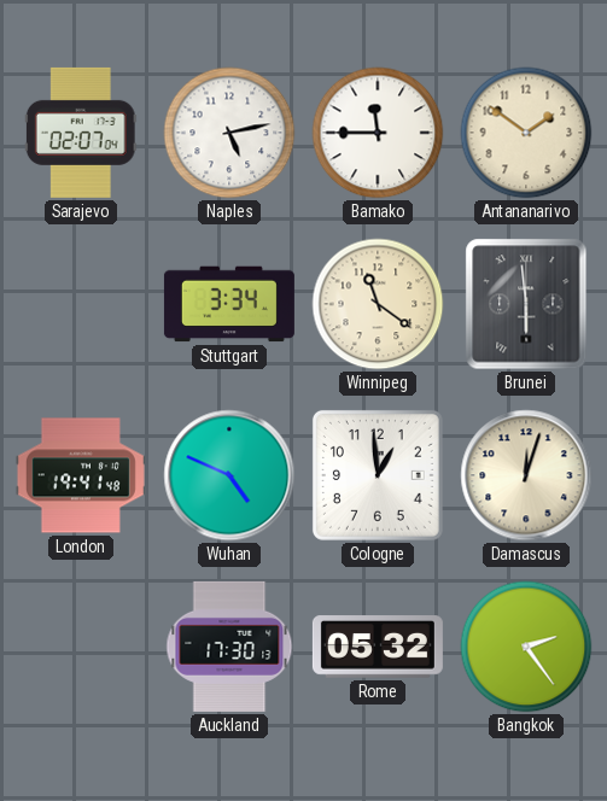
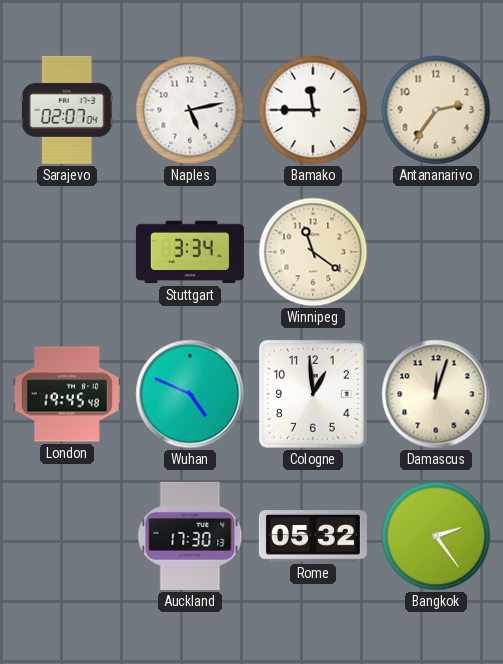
Antananarivo: 1:51 -> 2:36
Brunei: 5:59 -> none
London: 19:41 -> 19:45
